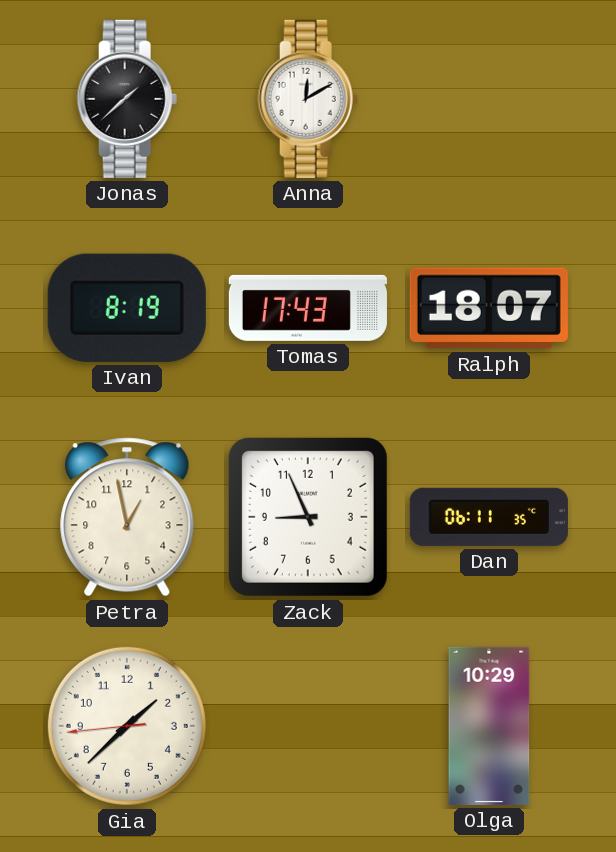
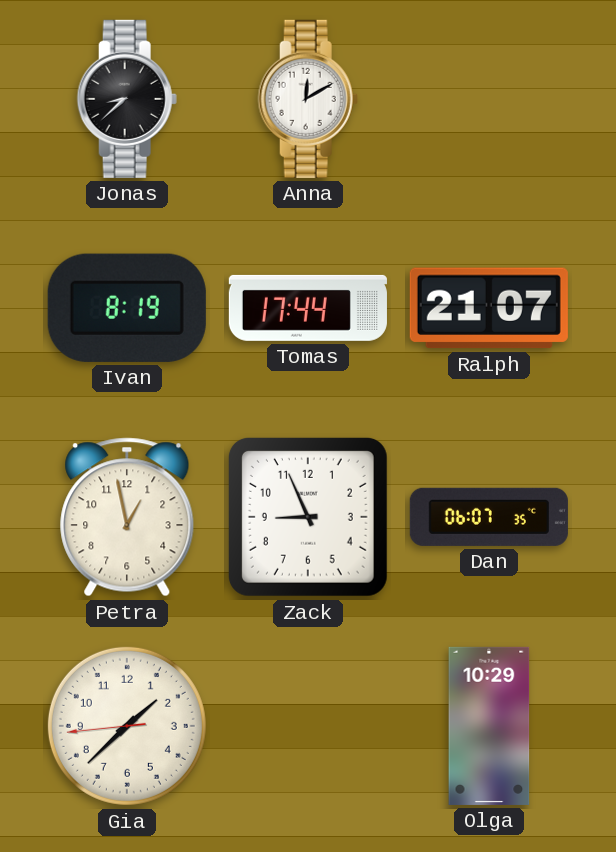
Jonas: 1:38 -> 8:38
Tomas: 17:43 -> 17:44
Ralph: 18:07 -> 21:07
Dan: 06:11 -> 06:07
